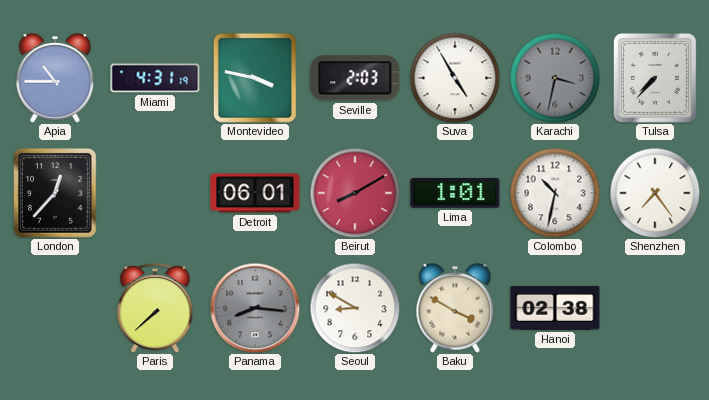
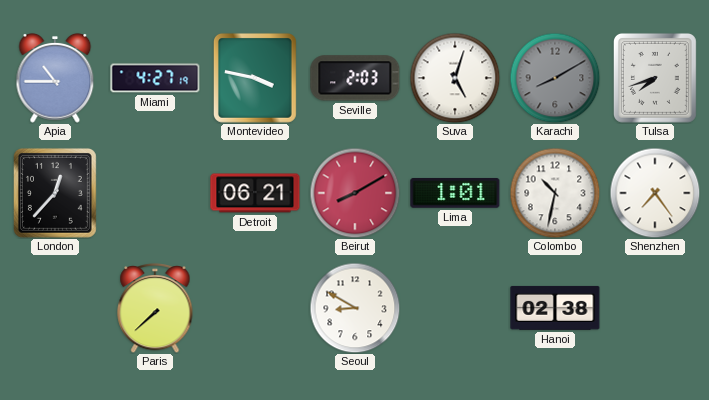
Miami: 4:31 -> 4:27
Suva: 4:55 -> 5:03
Karachi: 3:32 -> 8:10
Tulsa: 7:37 -> 7:42
Detroit: 06:01 -> 06:21
Panama: 8:16 -> none
Baku: 3:50 -> none
